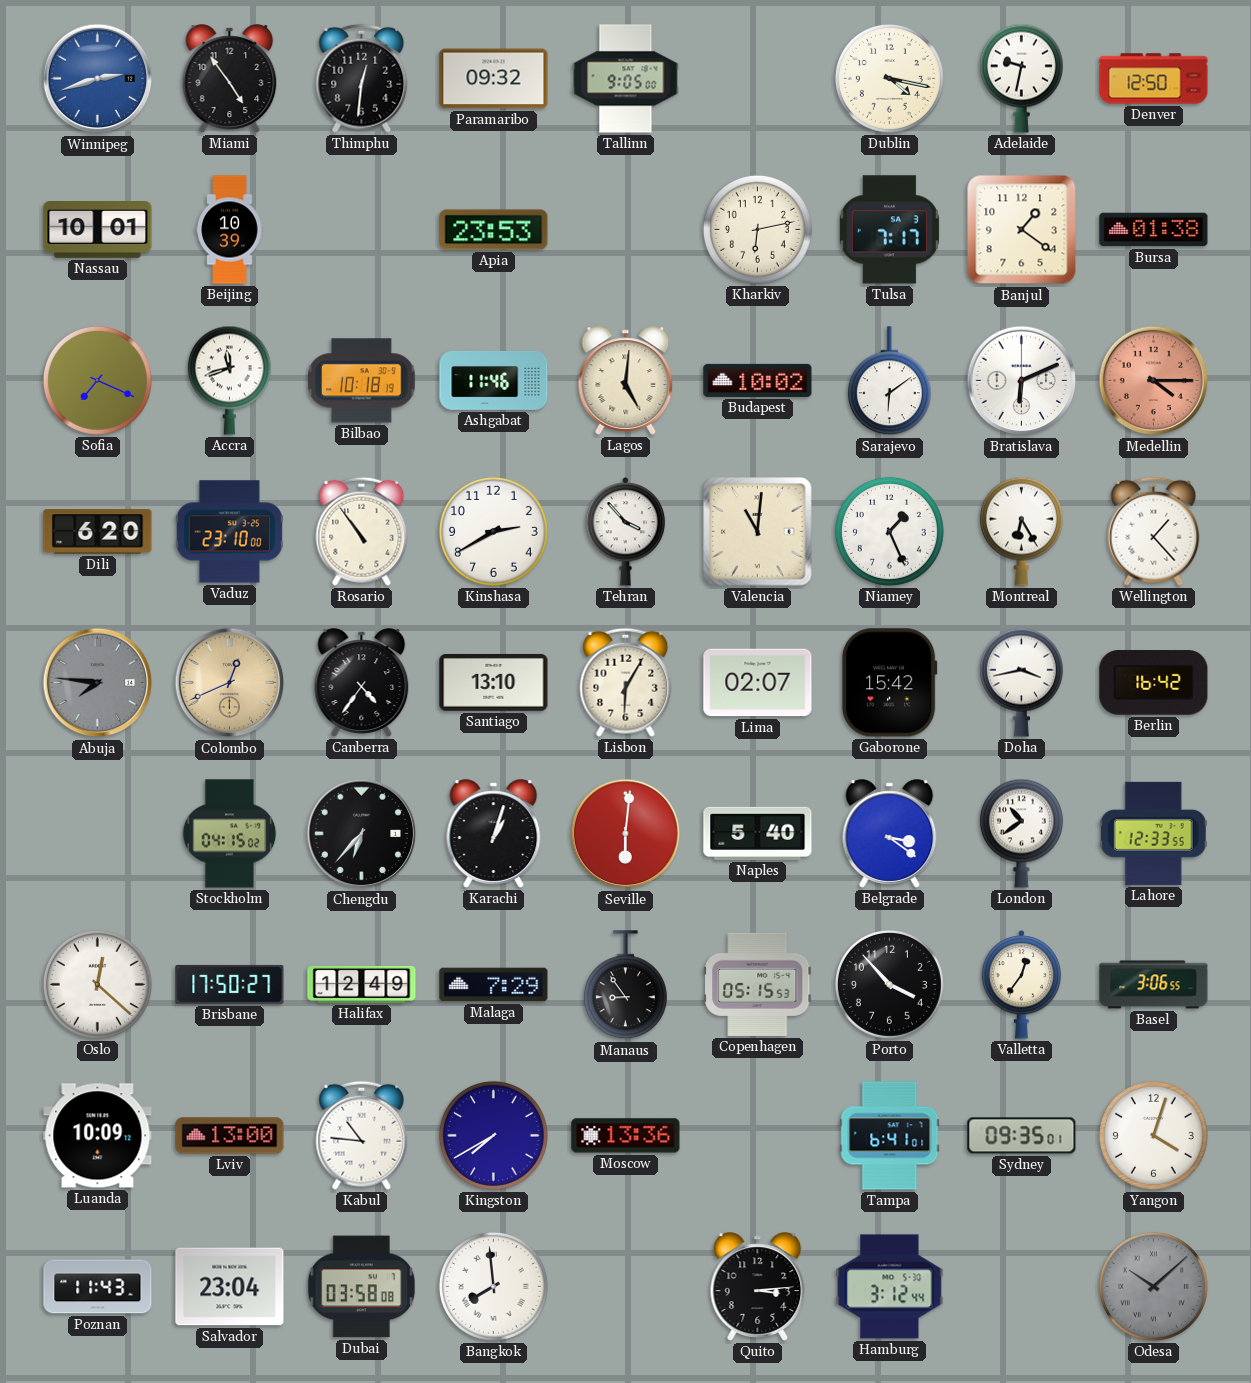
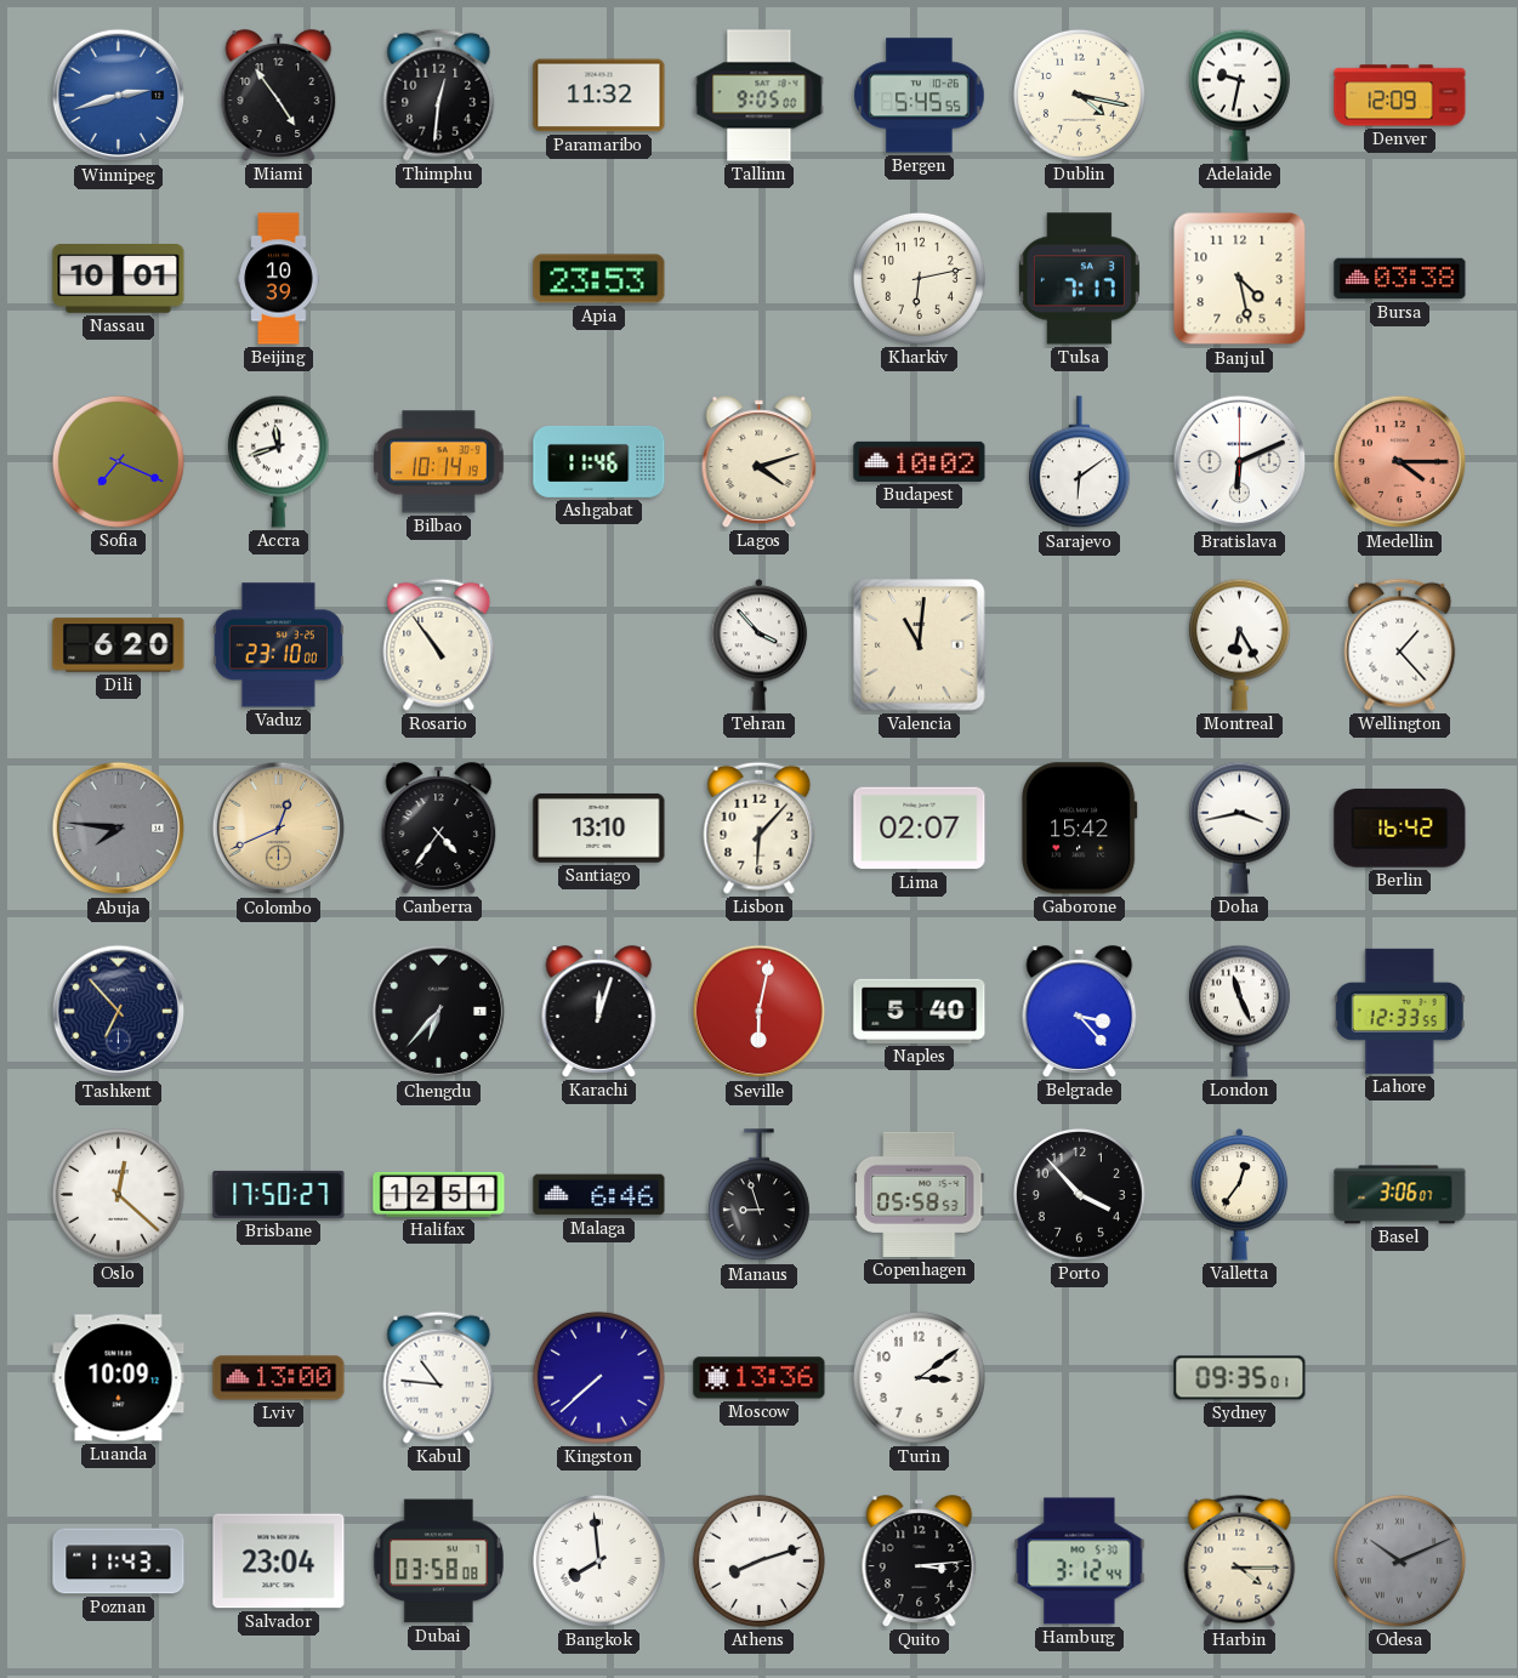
Paramaribo: 09:32 -> 11:32
Bergen: none -> 5:45
Denver: 12:50 -> 12:09
Banjul: 1:21 -> 4:28
Bursa: 01:38 -> 03:38
Bilbao: 10:18 -> 10:14
Lagos: 5:01 -> 4:12
Kinshasa: 2:40 -> none
Niamey: 1:26 -> none
Lisbon: 6:05 -> 6:07
Tashkent: none -> 6:53
Stockholm: 04:15 -> none
Karachi: 1:03 -> 12:03
Seville: 6:01 -> 6:02
Belgrade: 3:21 -> 3:23
London: 10:39 -> 11:26
Halifax: 12:49 -> 12:51
Malaga: 7:29 -> 6:46
Manaus: 8:54 -> 8:57
Copenhagen: 05:15 -> 05:58
Basel: 3:06:55 -> 3:06:07
Kingston: 7:40 -> 7:38
Turin: none -> 3:09
Tampa: 6:41 -> none
Yangon: 4:03 -> none
Athens: none -> 8:12
Harbin: none -> 4:15
Odesa: 10:08 -> 10:11
